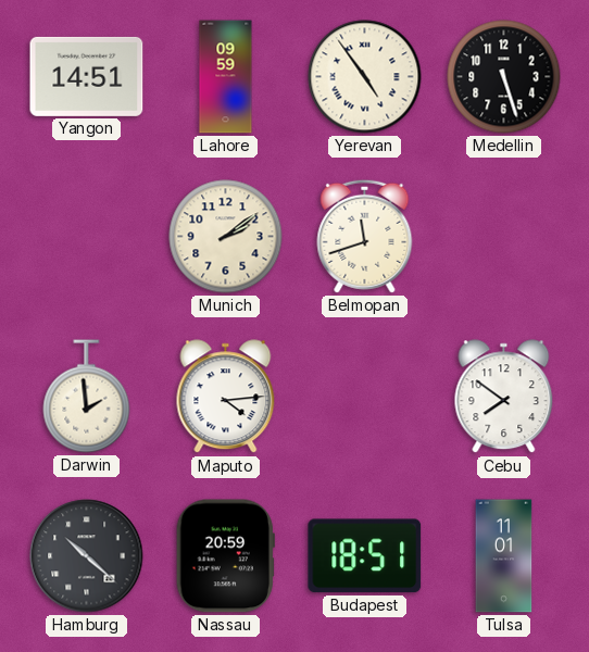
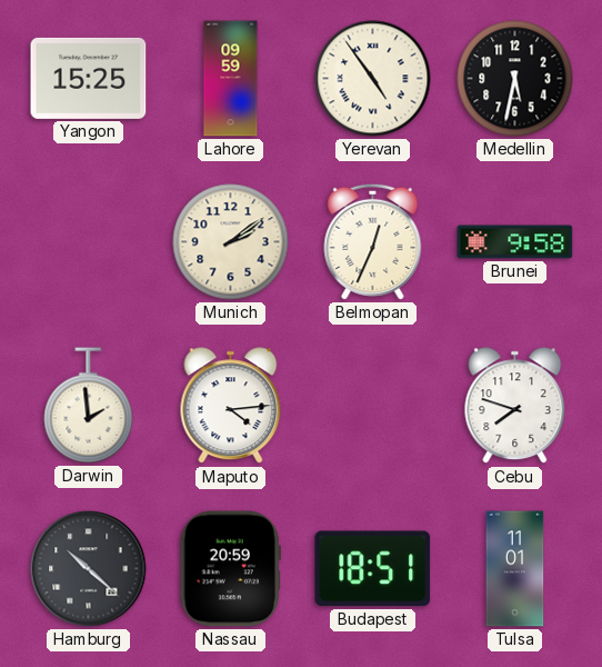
Yangon: 14:51 -> 15:25
Medellin: 5:27 -> 5:32
Belmopan: 11:42 -> 12:34
Brunei: none -> 9:58
Cebu: 7:51 -> 7:48
